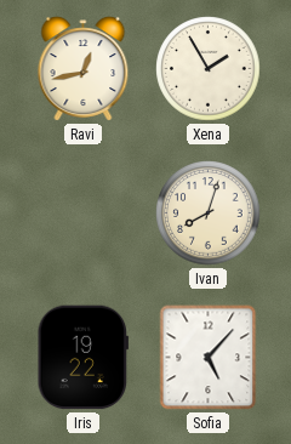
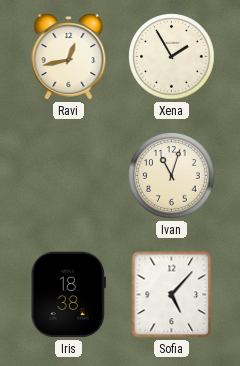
Ivan: 8:03 -> 11:03
Iris: 19:22 -> 18:38
